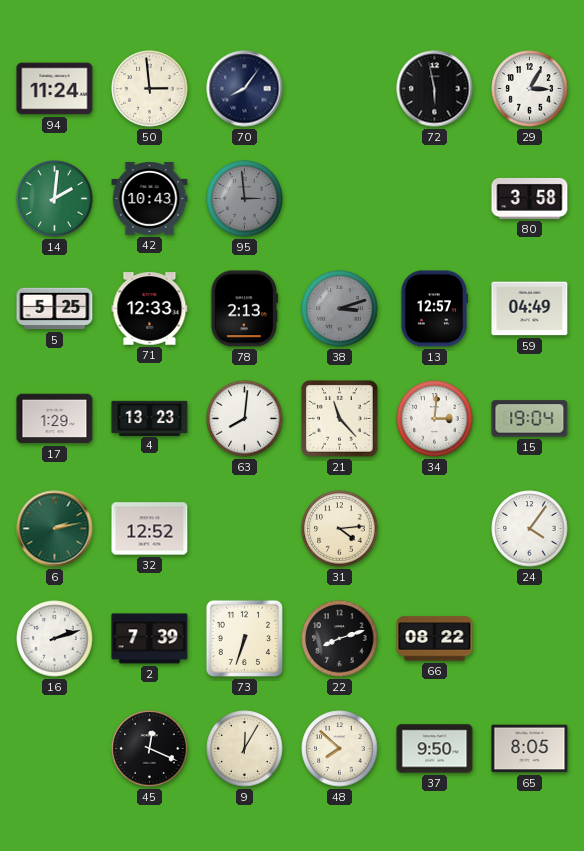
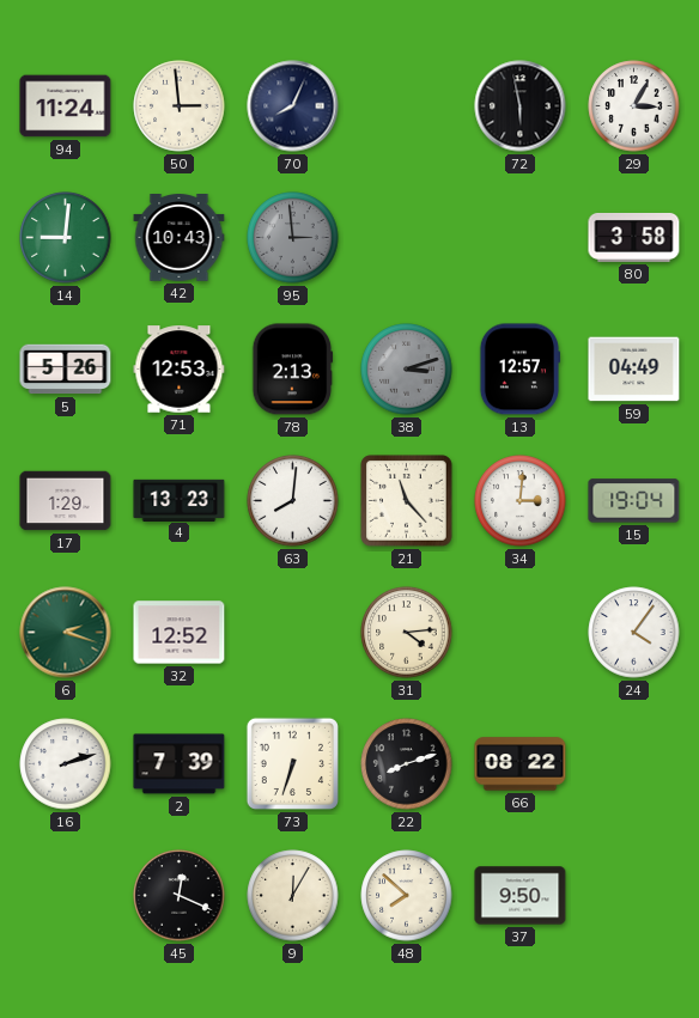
70: 8:06 -> 8:04
14: 2:01 -> 9:01
5: 5:25 -> 5:26
71: 12:33 -> 12:53
6: 2:13 -> 2:18
65: 8:05 -> none
